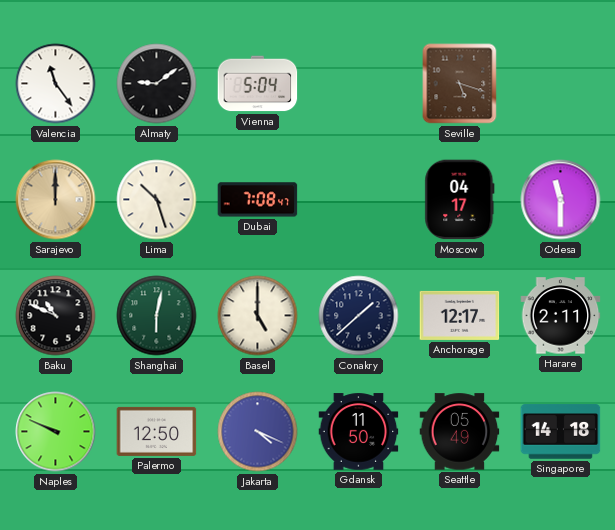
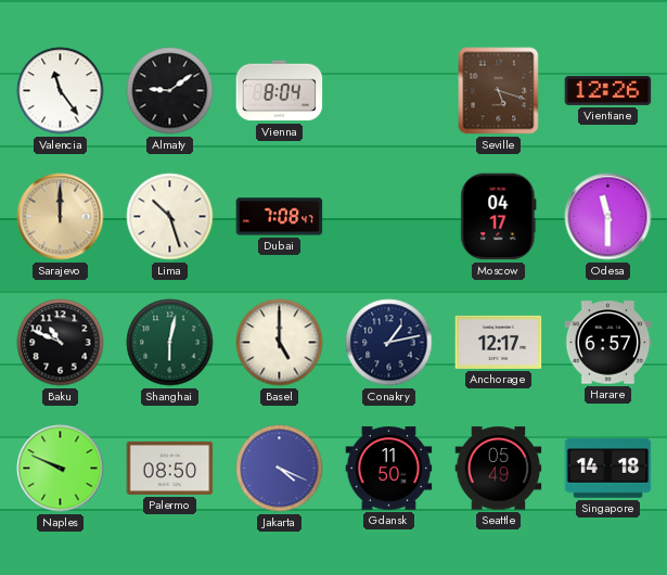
Vienna: 5:04 -> 8:04
Vientiane: none -> 12:26
Conakry: 1:38 -> 1:13
Harare: 2:11 -> 6:57
Palermo: 12:50 -> 08:50
